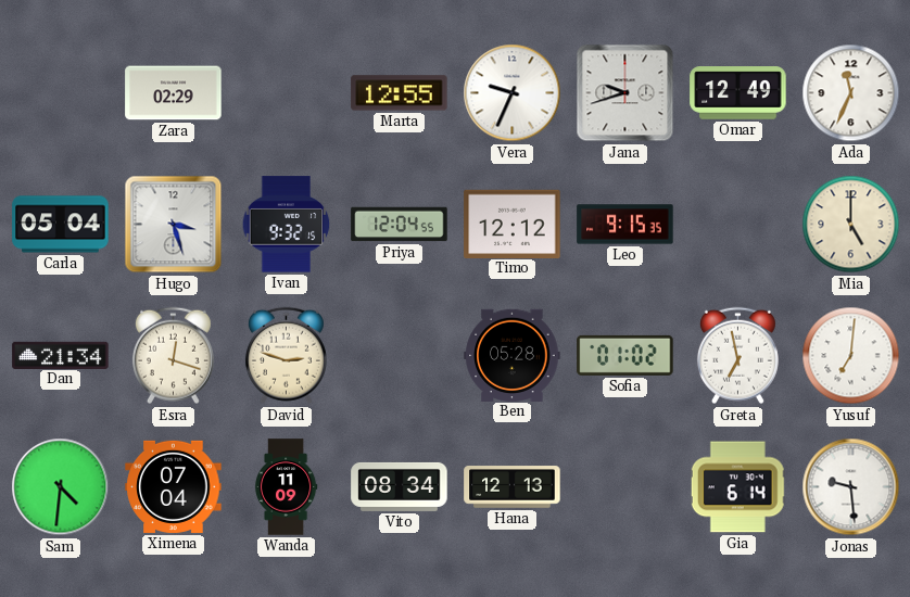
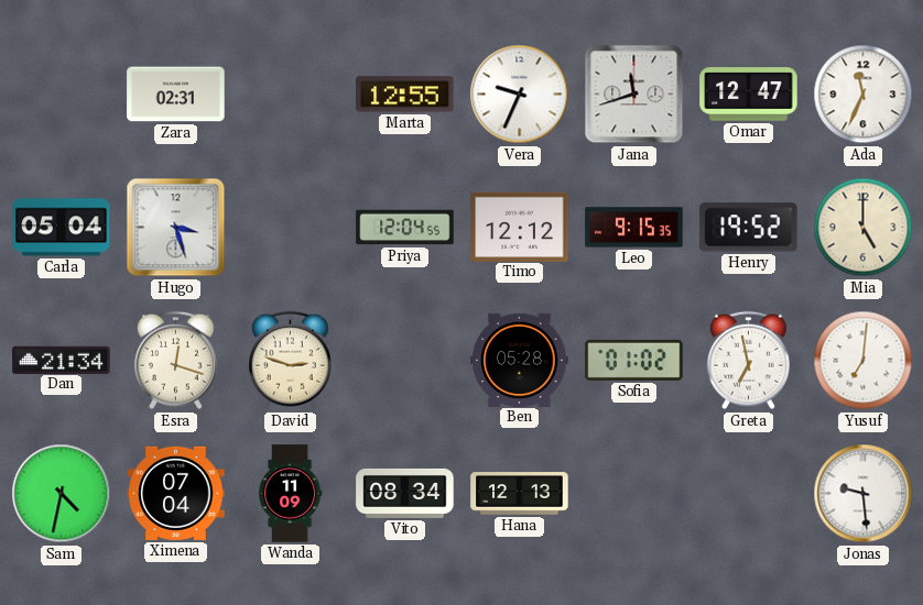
Zara: 02:29 -> 02:31
Jana: 9:42 -> 11:42
Omar: 12:49 -> 12:47
Ivan: 9:32 -> none
Henry: none -> 19:52
Sam: 4:31 -> 4:32
Gia: 6:14 -> none
